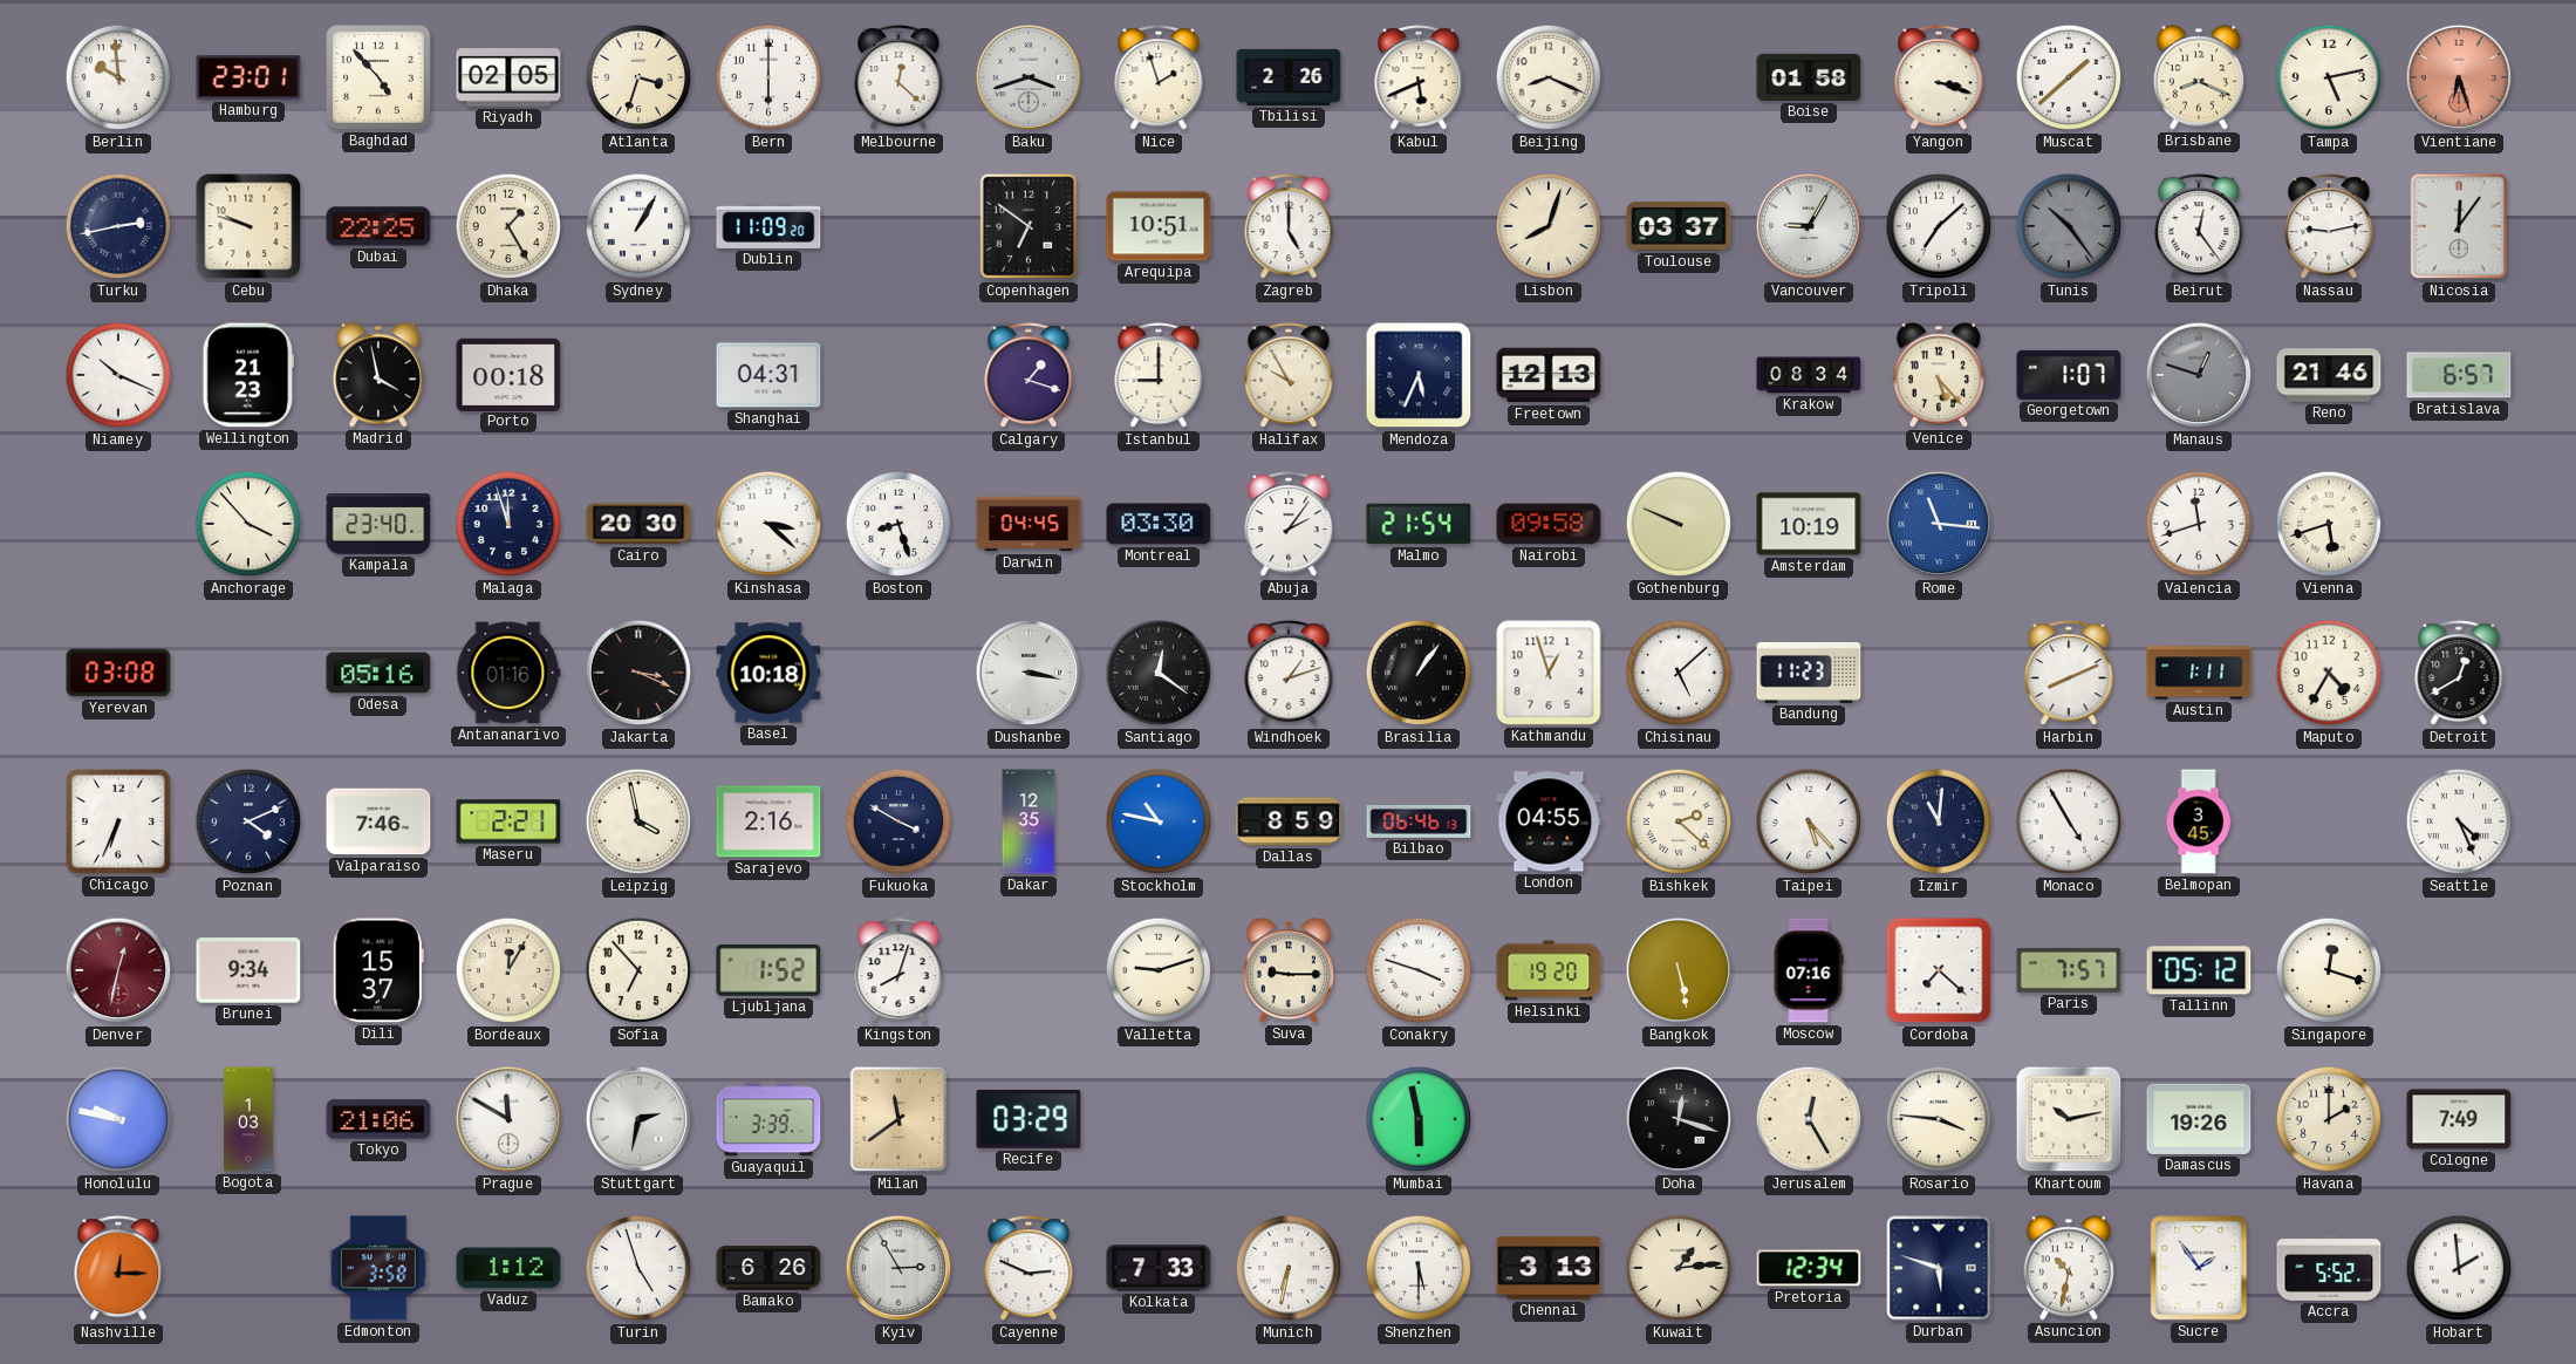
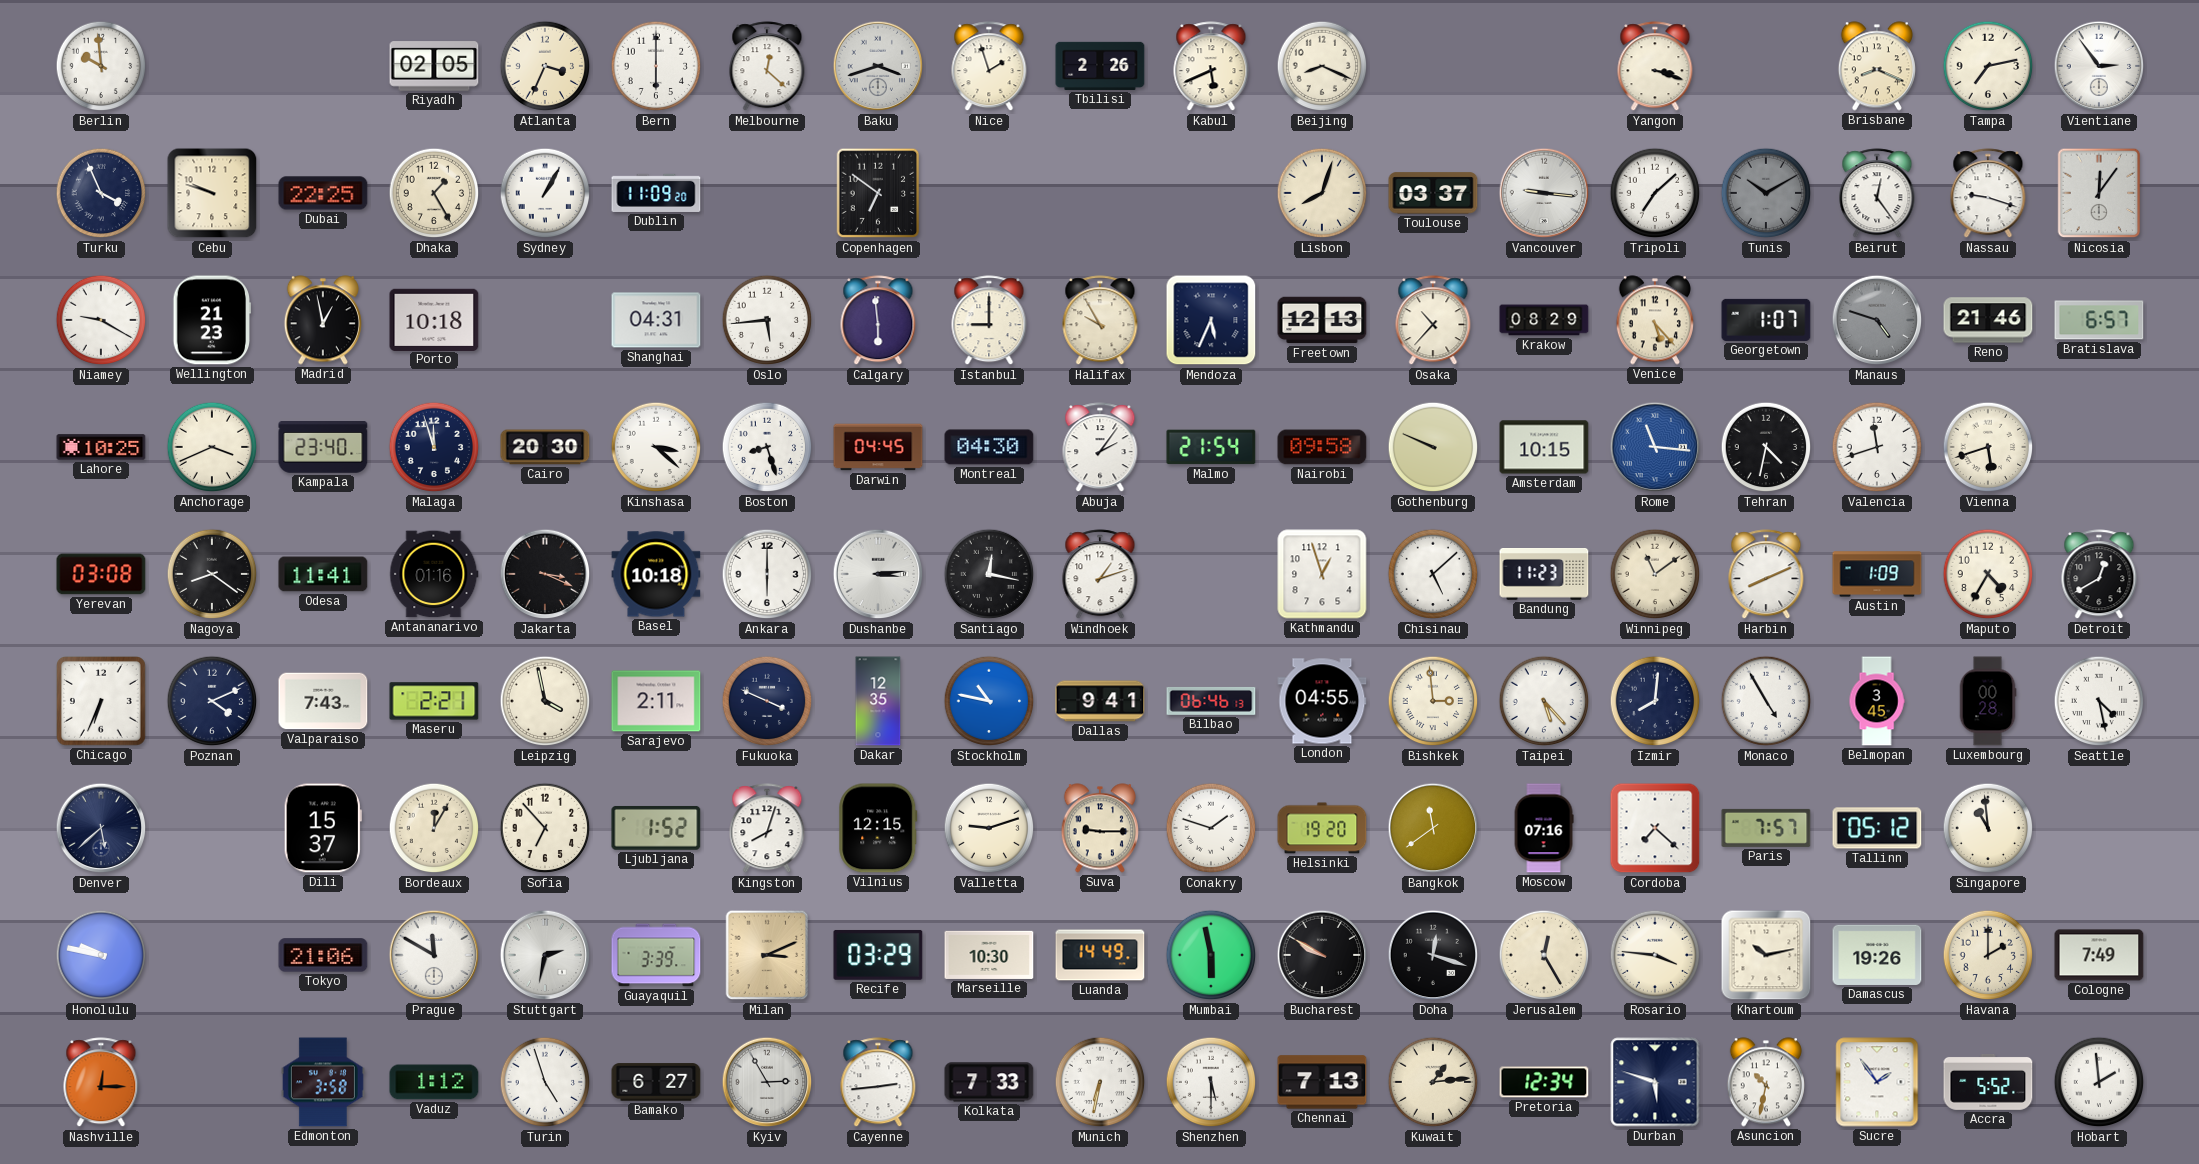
Hamburg: 23:01 -> none
Baghdad: 4:53 -> none
Atlanta: 3:33 -> 3:34
Boise: 01:58 -> none
Muscat: 1:38 -> none
Tampa: 5:13 -> 7:13
Vientiane: 6:27 -> 2:54
Vientiane dial: salmon -> white
Turku: 2:43 -> 3:56
Arequipa: 10:51 -> none
Zagreb: 5:00 -> none
Vancouver: 9:05 -> 9:16
Tunis: 10:24 -> 10:10
Nassau: 9:13 -> 9:18
Niamey: 10:19 -> 9:20
Madrid: 3:58 -> 12:58
Porto: 00:18 -> 10:18
Oslo: none -> 5:44
Calgary: 1:18 -> 5:59
Osaka: none -> 10:37
Krakow: 08:34 -> 08:29
Manaus: 12:48 -> 4:48
Lahore: none -> 10:25
Anchorage: 3:53 -> 3:41
Montreal: 03:30 -> 04:30
Amsterdam: 10:19 -> 10:15
Tehran: none -> 4:32
Nagoya: none -> 8:21
Odesa: 05:16 -> 11:41
Ankara: none -> 6:00
Dushanbe: 3:17 -> 3:14
Santiago: 12:21 -> 12:17
Brasilia: 1:06 -> none
Winnipeg: none -> 11:09
Austin: 1:11 -> 1:09
Valparaiso: 7:46 -> 7:43
Sarajevo: 2:16 -> 2:11
Fukuoka: 3:50 -> 3:49
Dallas: 8:59 -> 9:41
Bishkek: 2:22 -> 2:59
Izmir: 11:01 -> 8:01
Luxembourg: none -> 00:28
Seattle: 4:26 -> 4:28
Denver: 12:32 -> 5:38
Denver dial: burgundy -> navy
Brunei: 9:34 -> none
Vilnius: none -> 12:15
Conakry: 3:48 -> 1:48
Bangkok: 5:28 -> 11:39
Singapore: 12:18 -> 10:59
Bogota: 1:03 -> none
Milan: 11:39 -> 3:11
Marseille: none -> 10:30
Luanda: none -> 14:49
Bucharest: none -> 9:50
Bamako: 6:26 -> 6:27
Cayenne: 2:49 -> 2:44
Chennai: 3:13 -> 7:13
